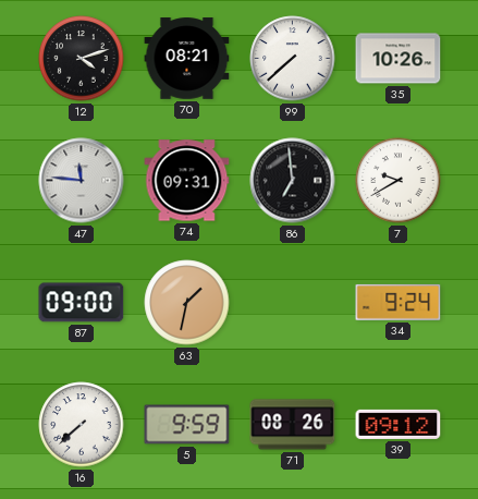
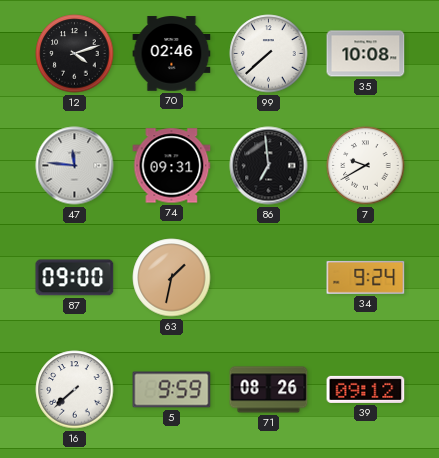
70: 08:21 -> 02:46
35: 10:26 -> 10:08
